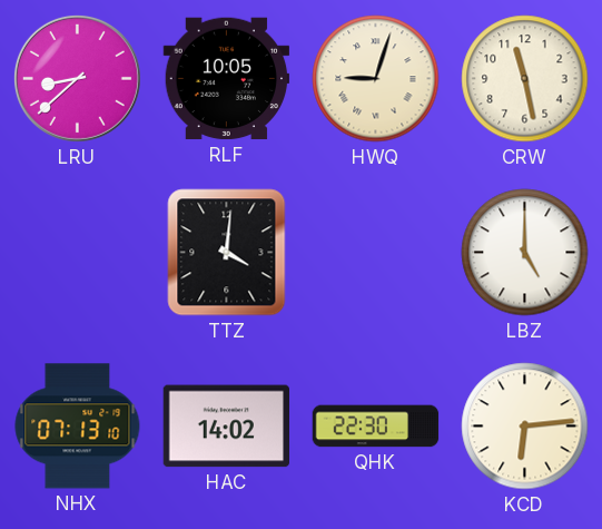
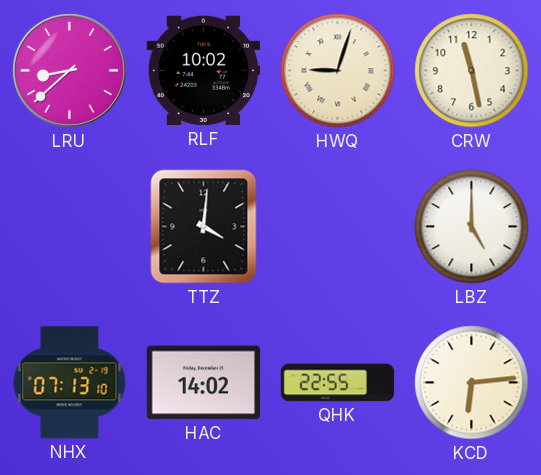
RLF: 10:05 -> 10:02
QHK: 22:30 -> 22:55
